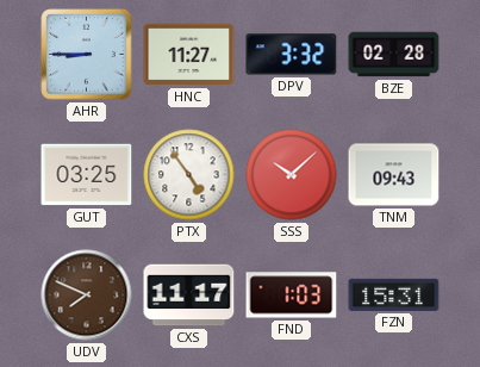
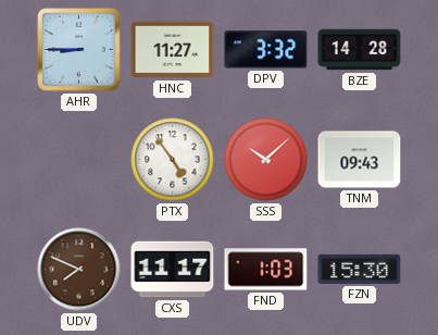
BZE: 02:28 -> 14:28
GUT: 03:25 -> none
FZN: 15:31 -> 15:30
